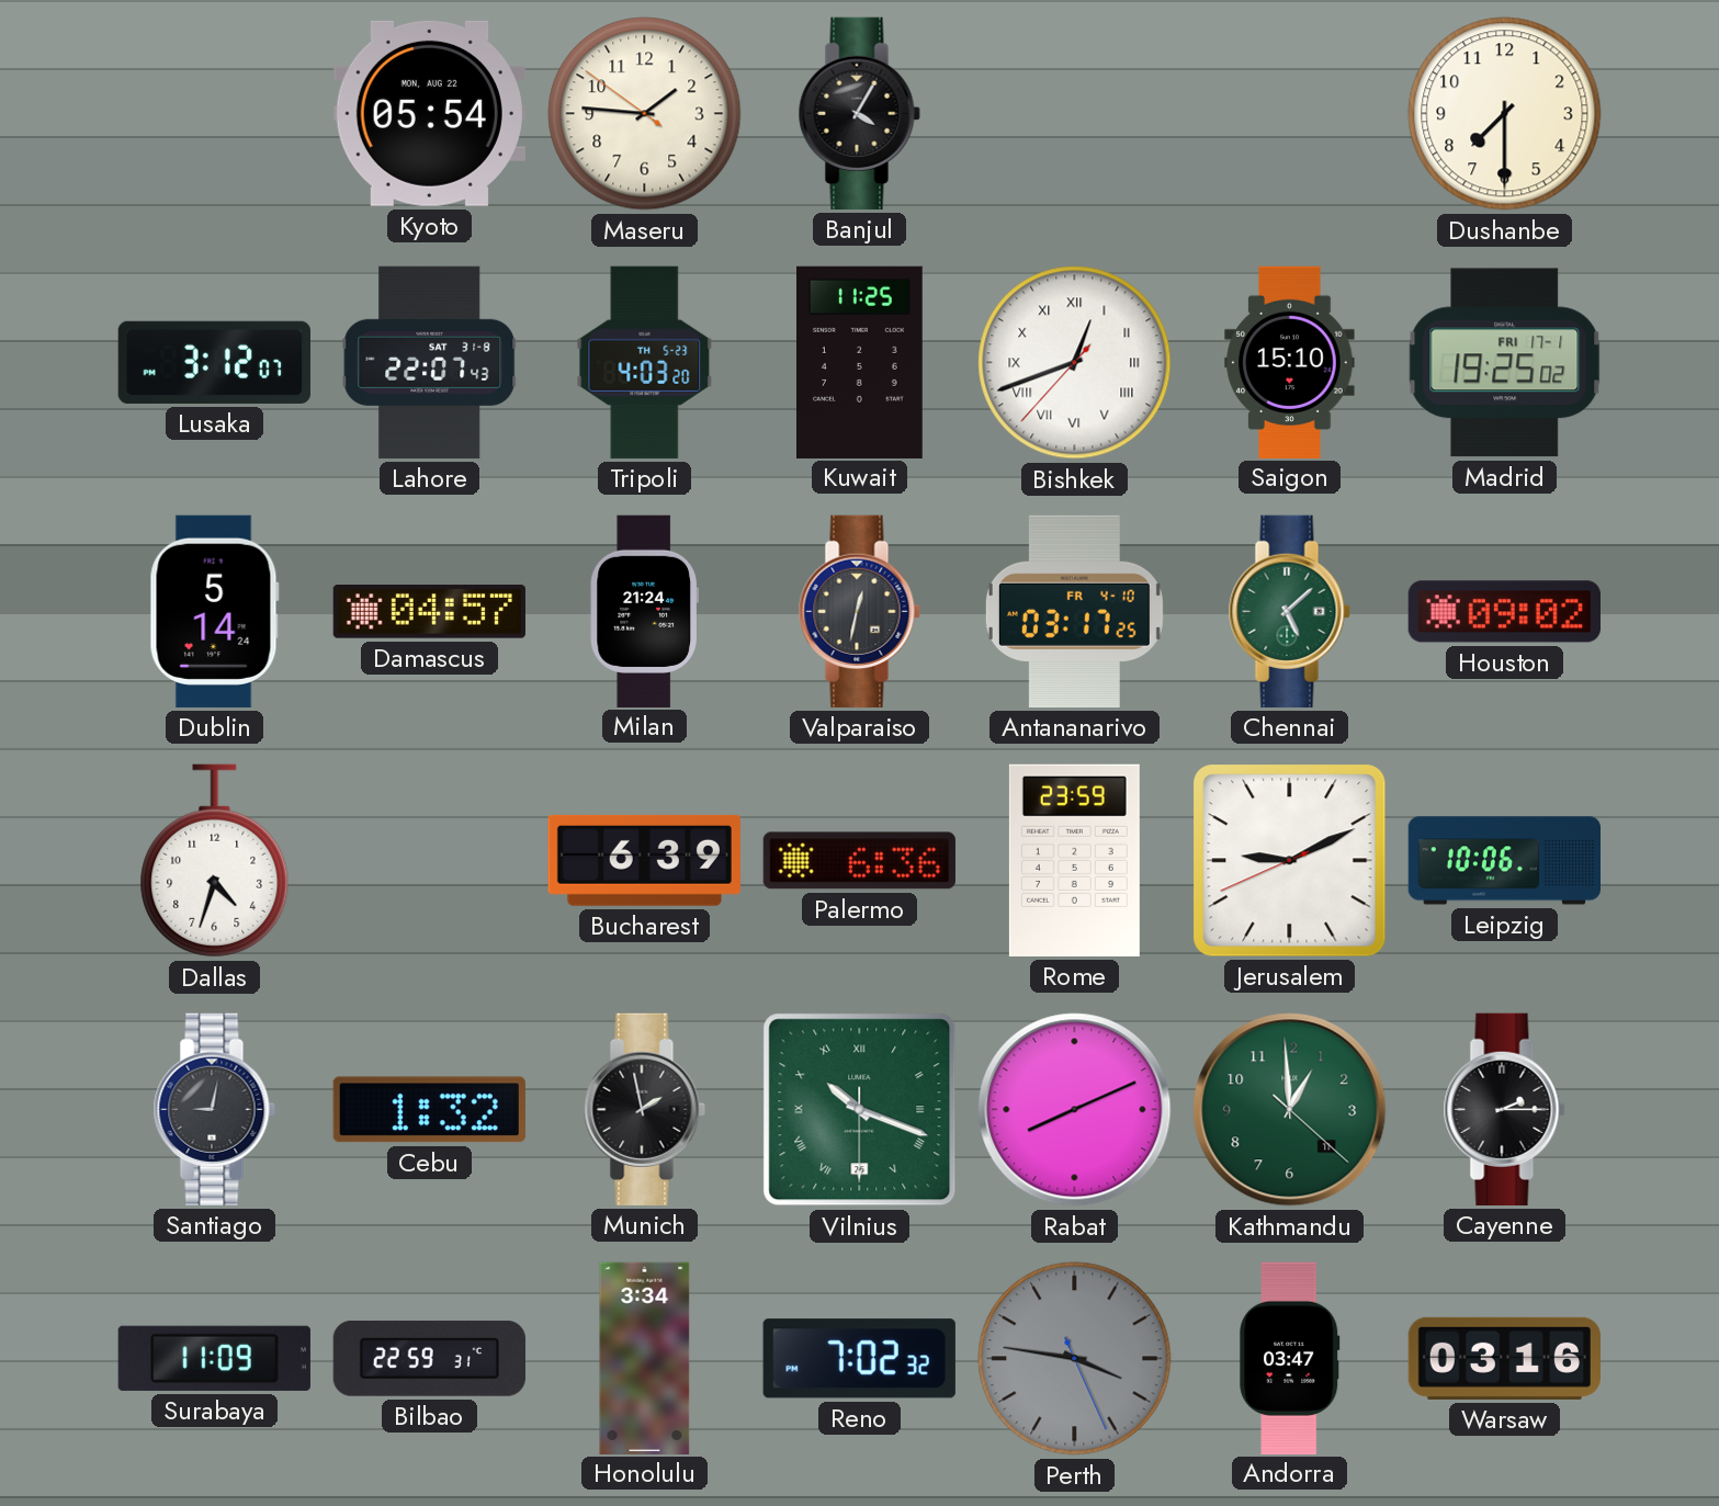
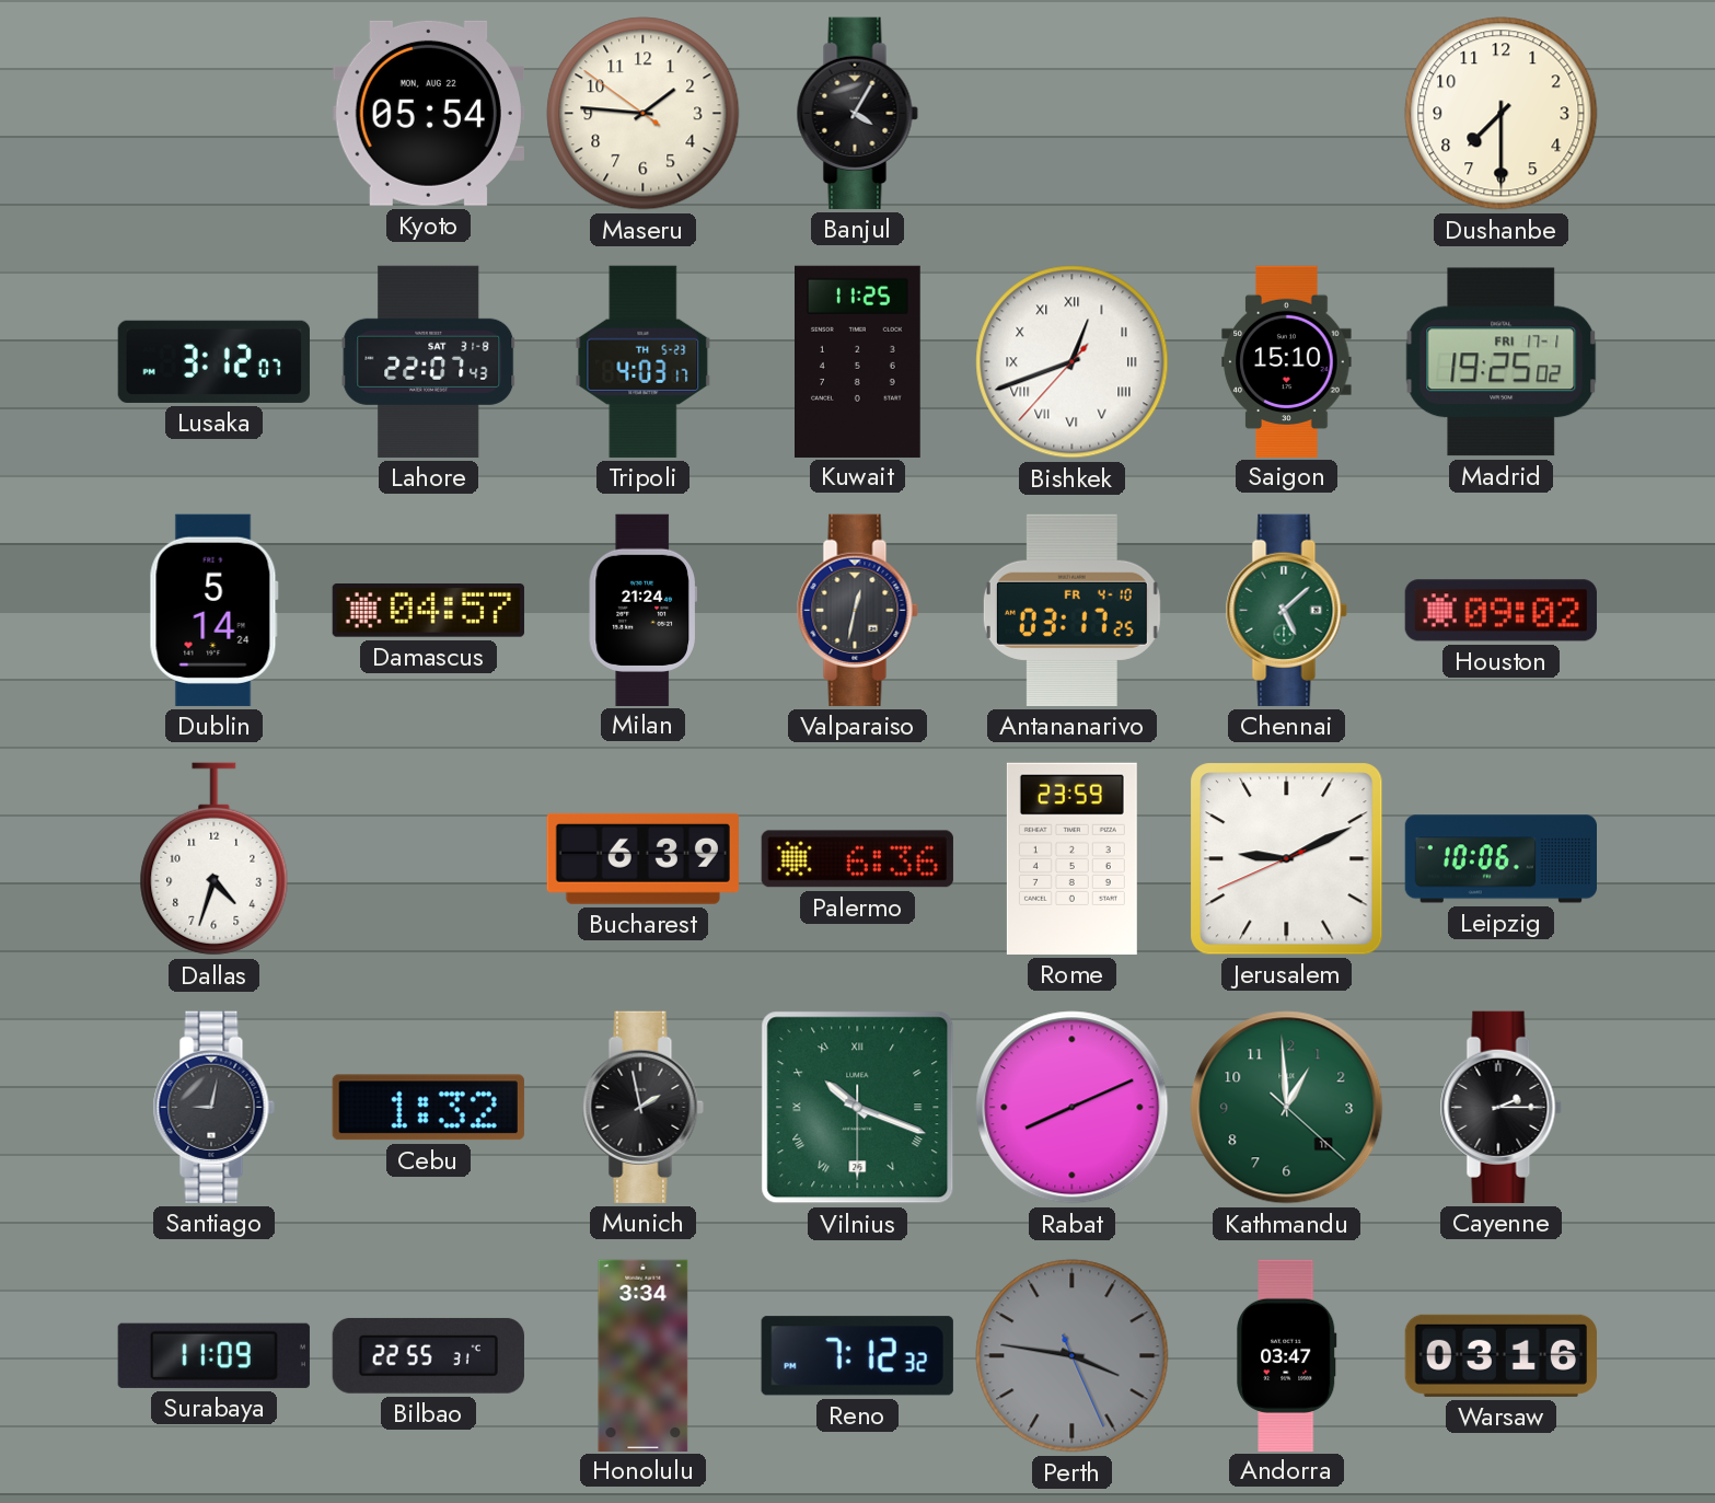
Tripoli: 4:03:20 -> 4:03:17
Bilbao: 22:59 -> 22:55
Reno: 7:02 -> 7:12
